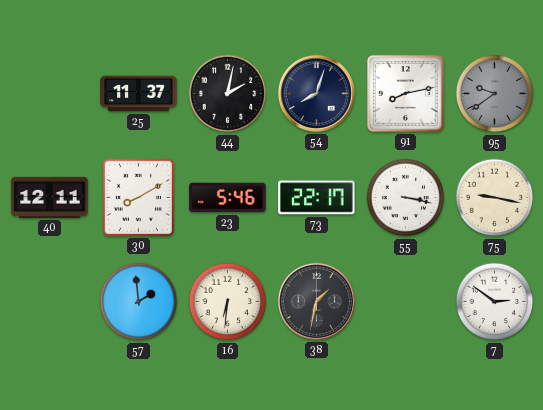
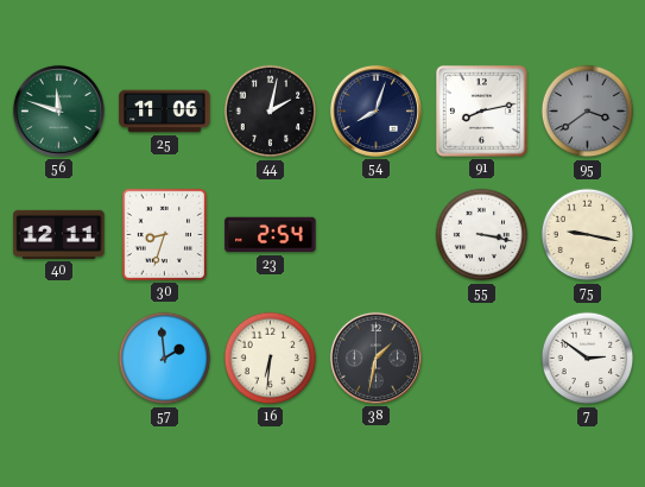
56: none -> 11:48
25: 11:37 -> 11:06
95: 9:39 -> 3:39
30: 8:10 -> 8:33
23: 5:46 -> 2:54
73: 22:17 -> none
